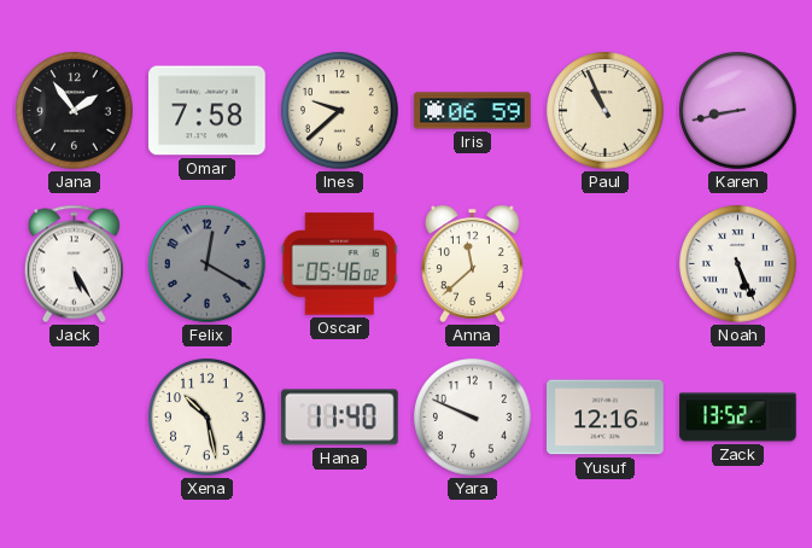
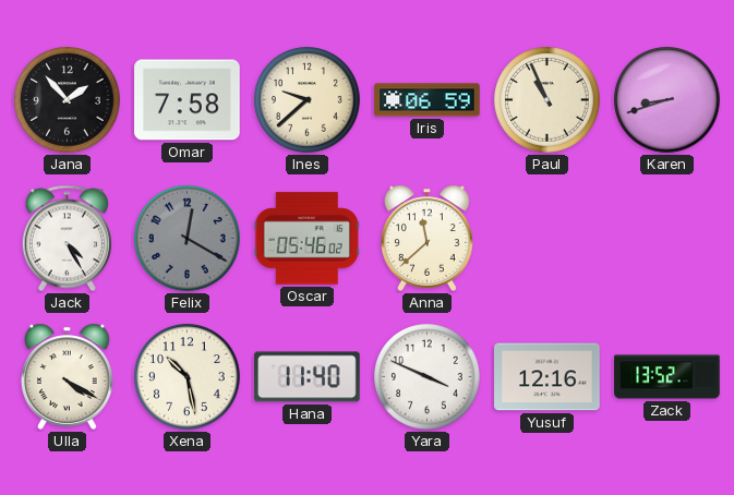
Jana: 1:54 -> 1:53
Karen: 8:43 -> 8:42
Jack: 5:25 -> 4:25
Noah: 5:26 -> none
Ulla: none -> 4:20
Yara: 9:49 -> 3:49
